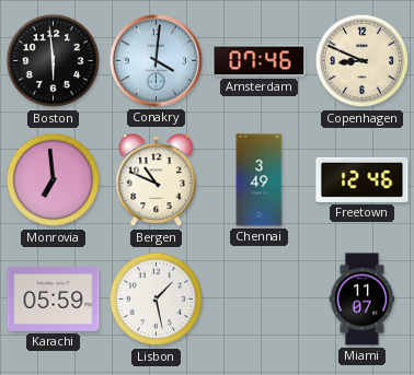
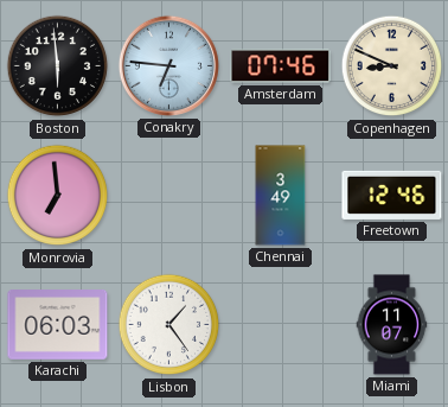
Conakry: 4:01 -> 6:46
Bergen: 10:49 -> none
Karachi: 05:59 -> 06:03
Lisbon: 1:28 -> 1:24
